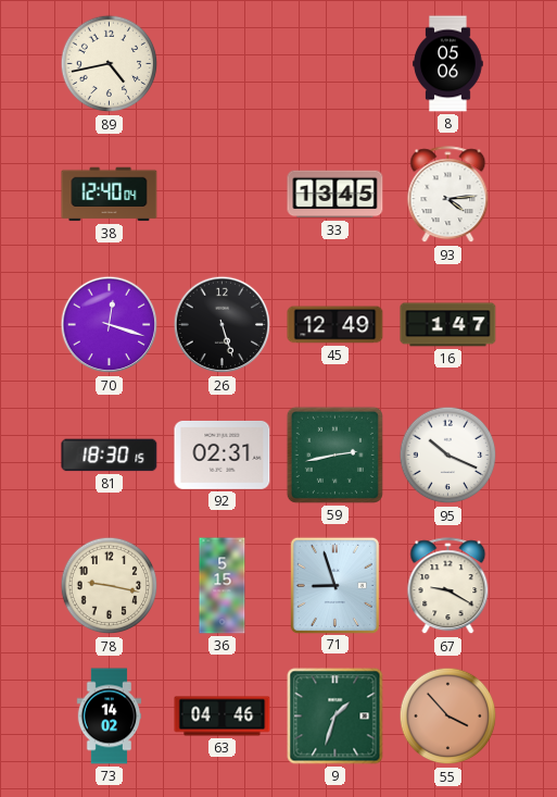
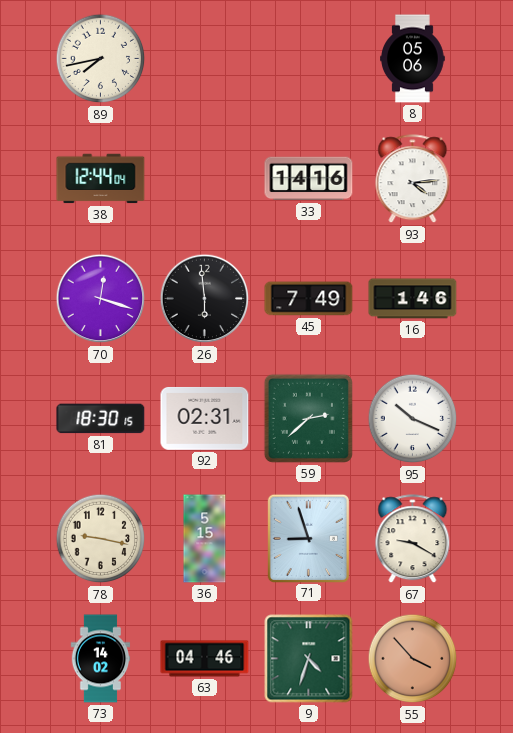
89: 4:43 -> 7:43
38: 12:40 -> 12:44
33: 13:45 -> 14:16
26: 5:27 -> 5:59
45: 12:49 -> 7:49
16: 1:47 -> 1:46
59: 2:43 -> 2:38
9: 1:33 -> 4:33
